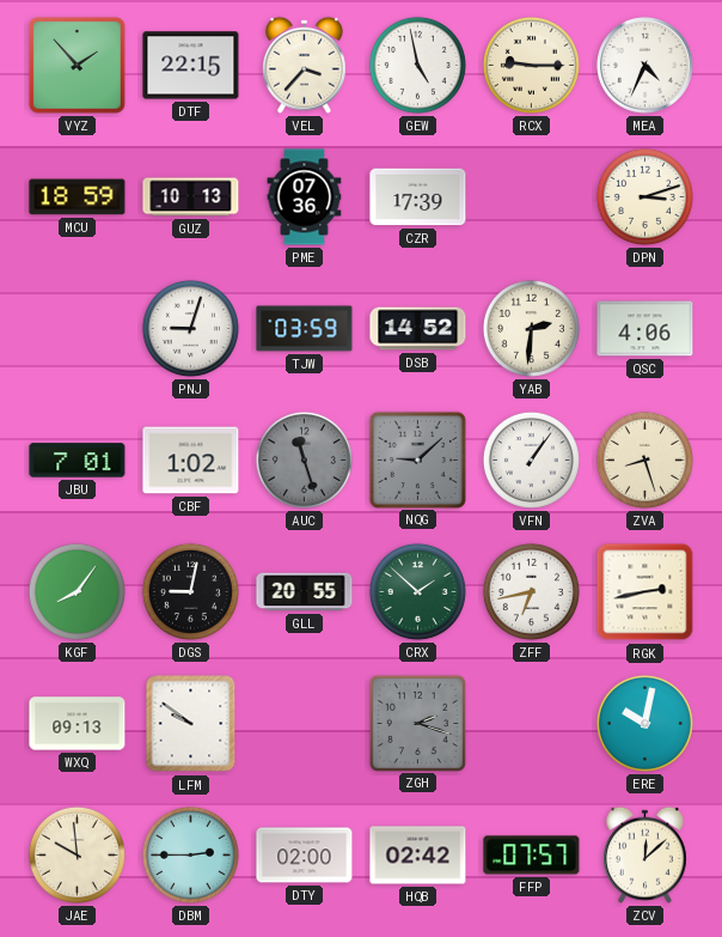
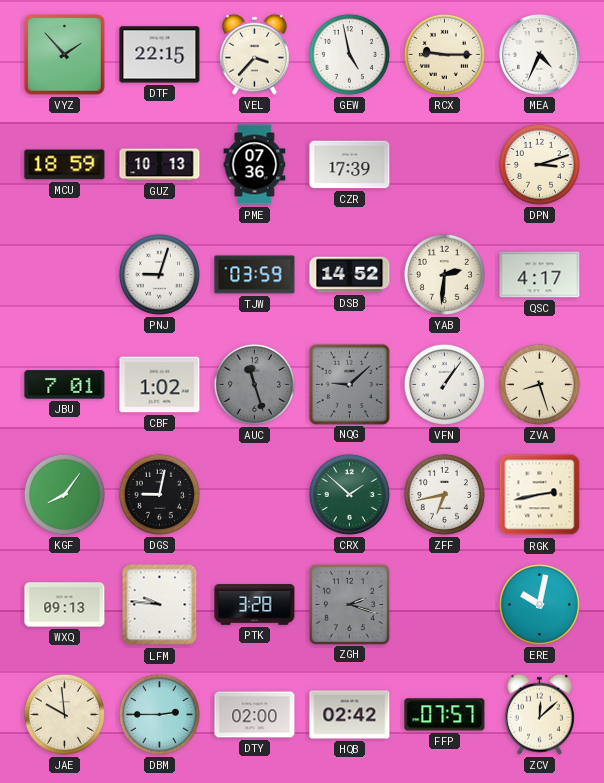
QSC: 4:06 -> 4:17
GLL: 20:55 -> none
LFM: 9:51 -> 9:46
PTK: none -> 3:28
